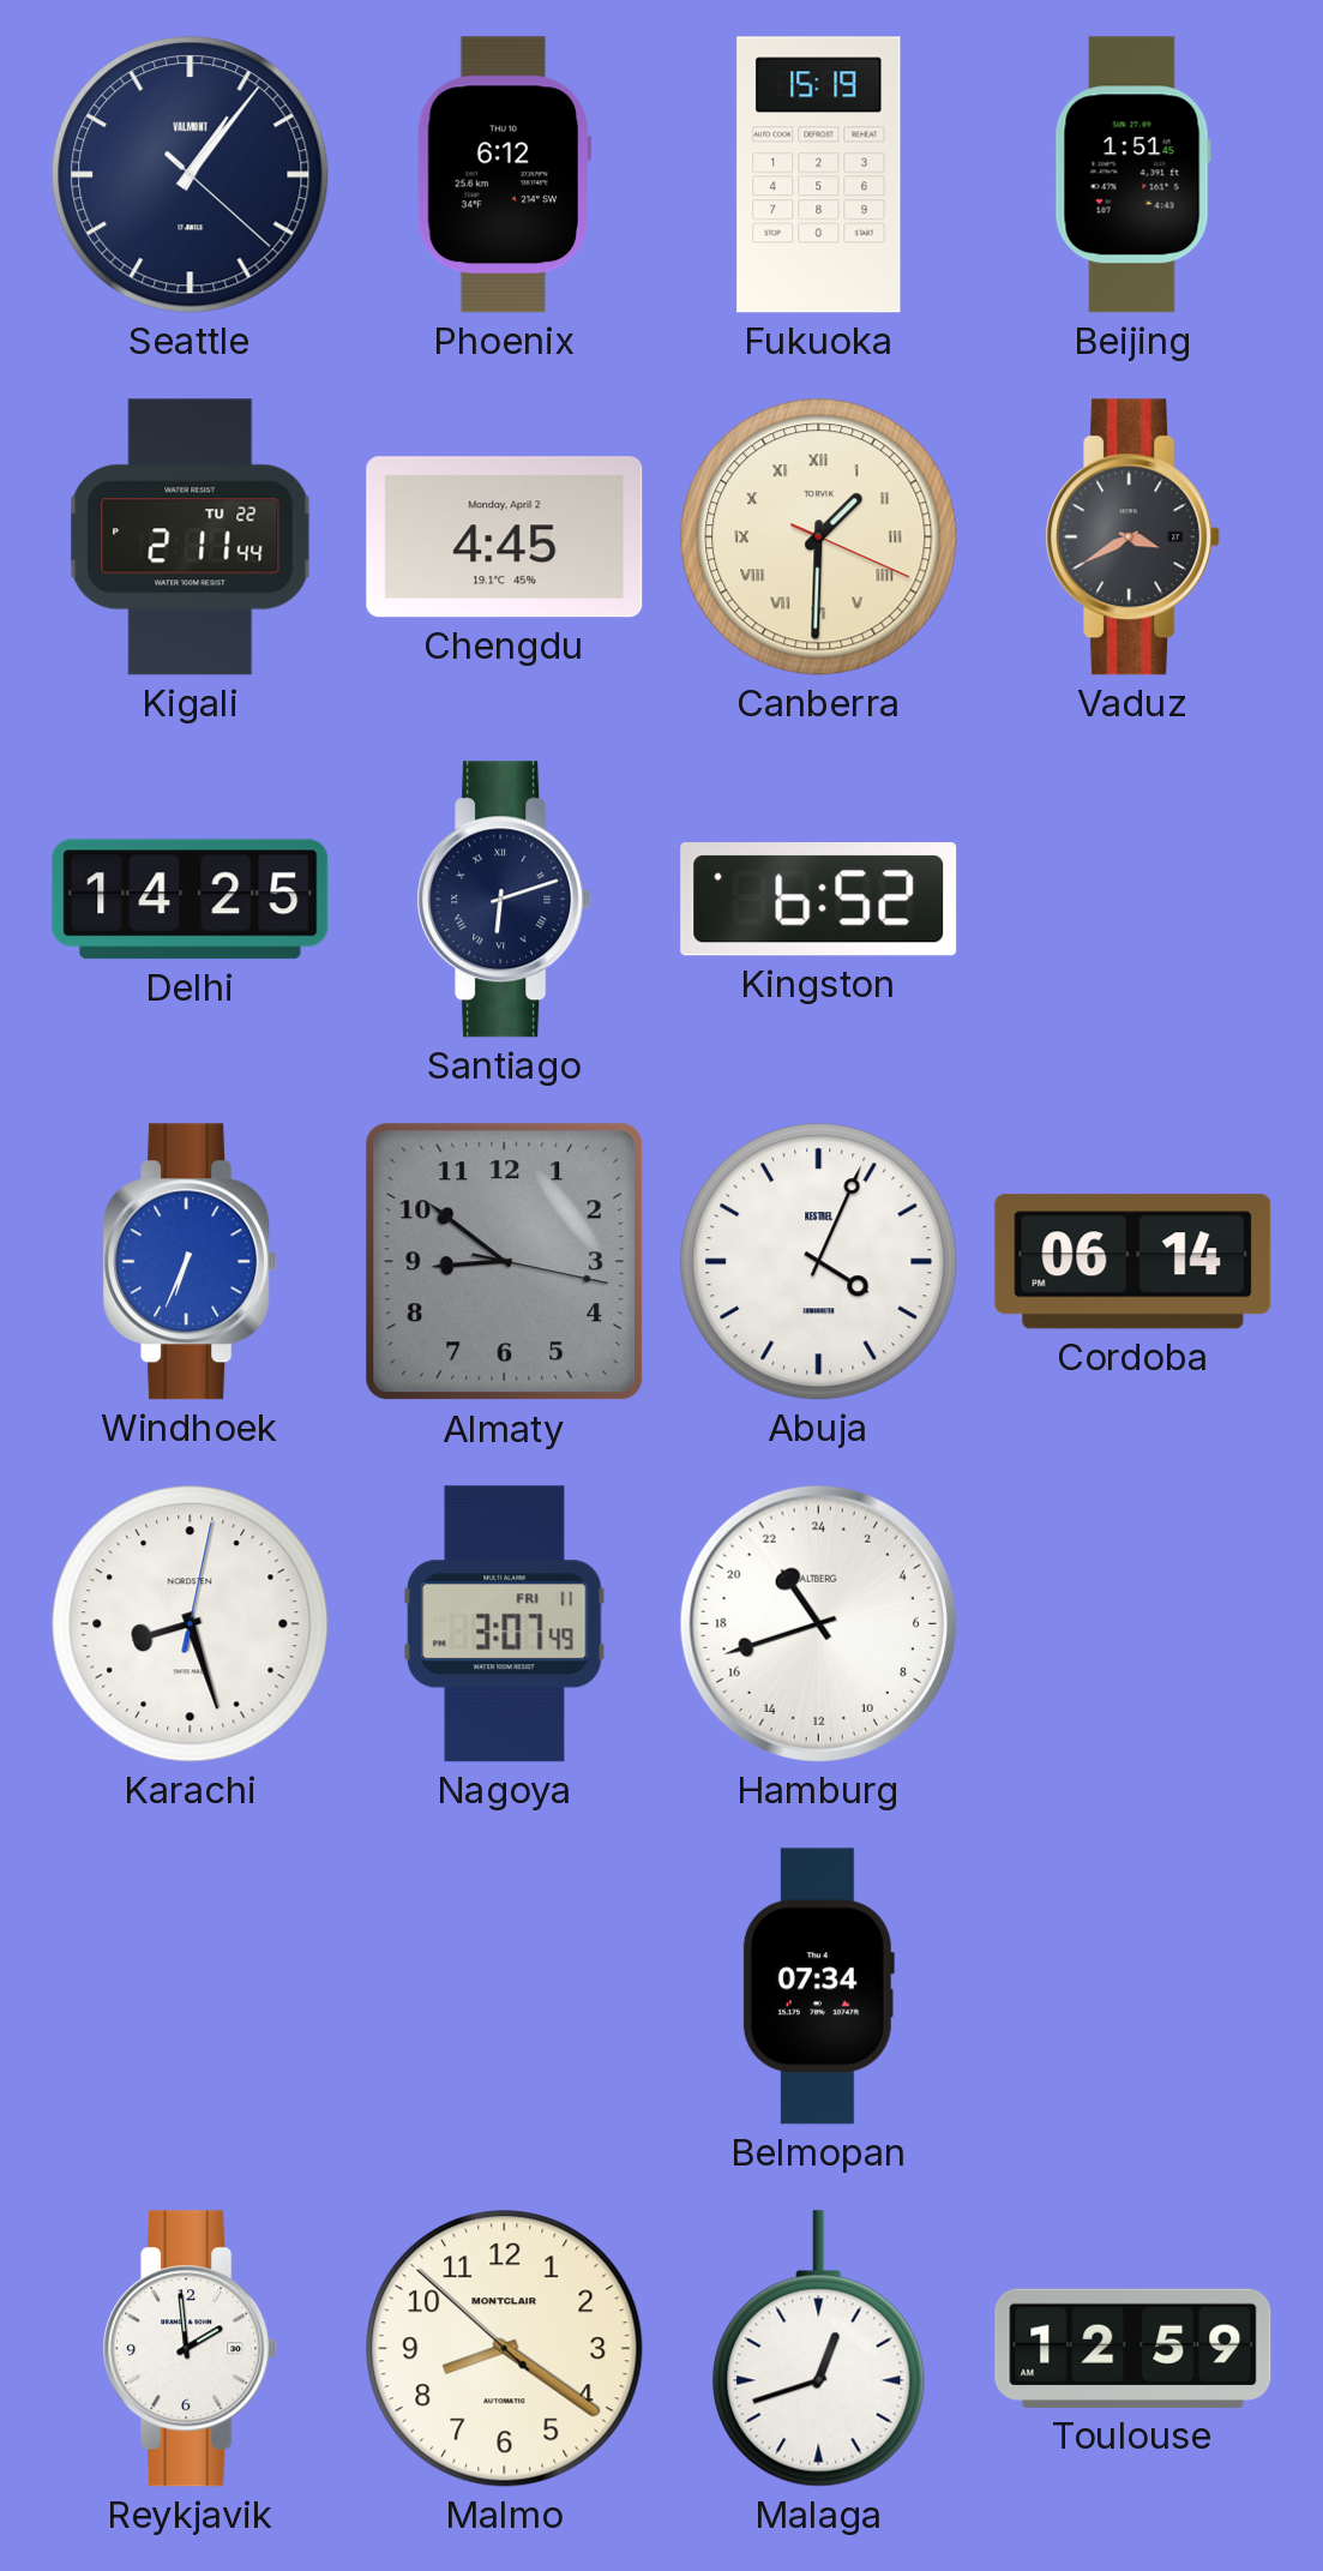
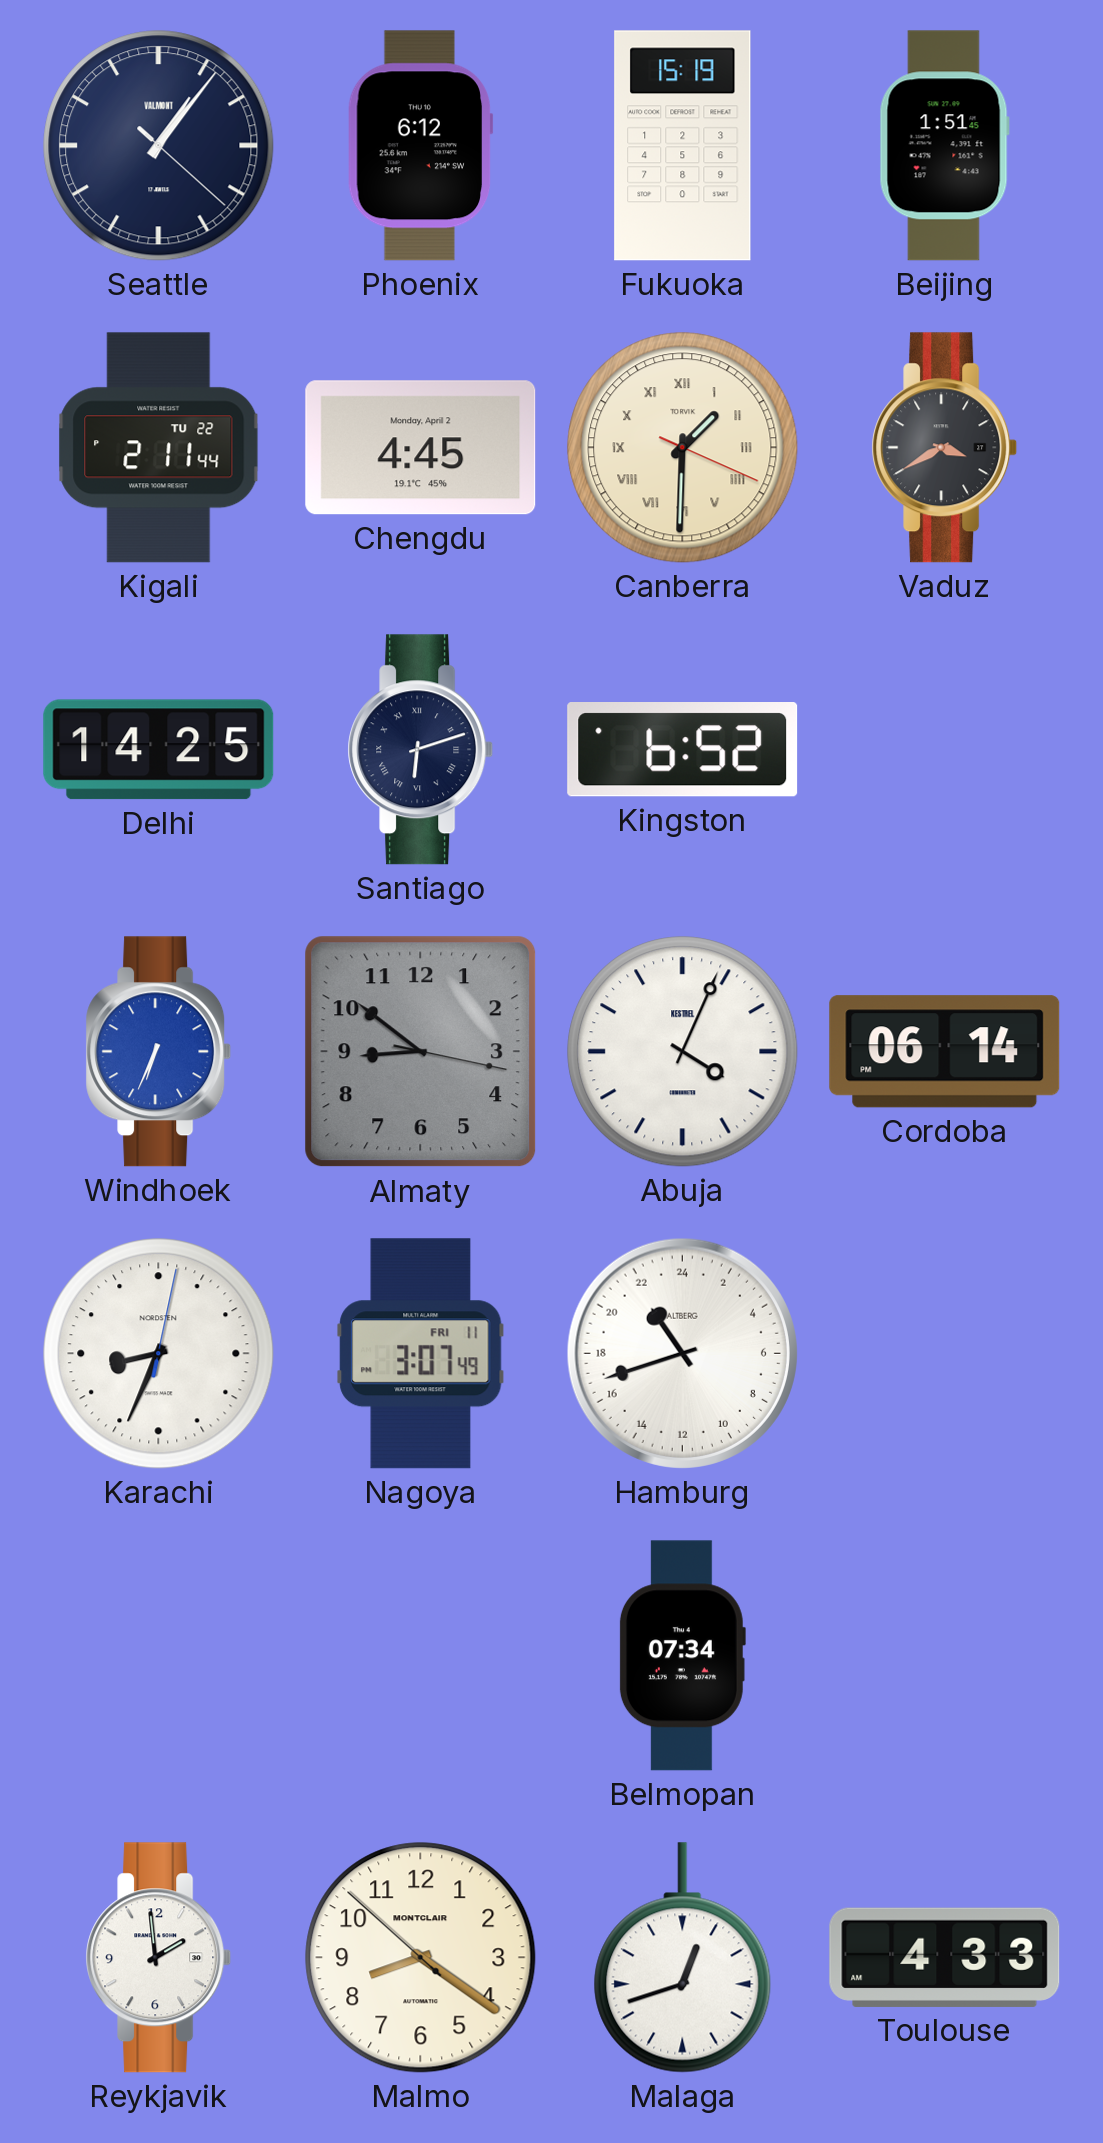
Karachi: 8:27 -> 8:34
Toulouse: 12:59 -> 4:33
